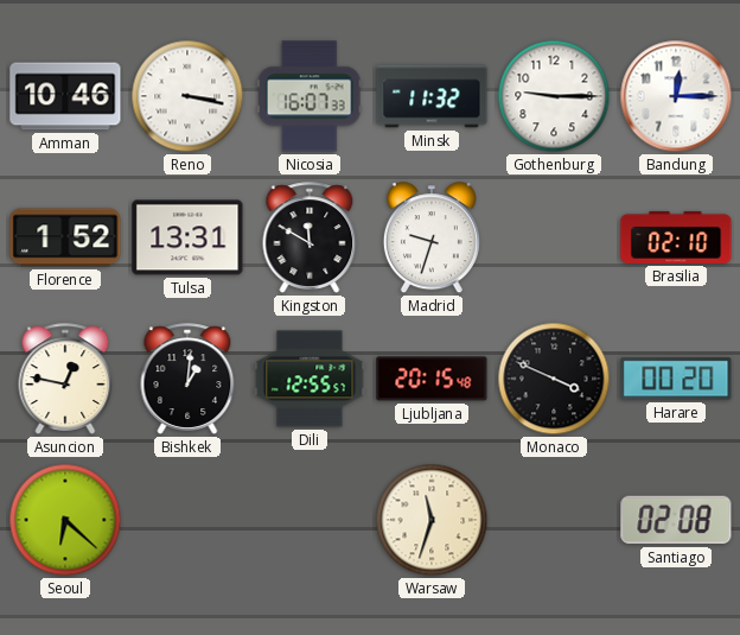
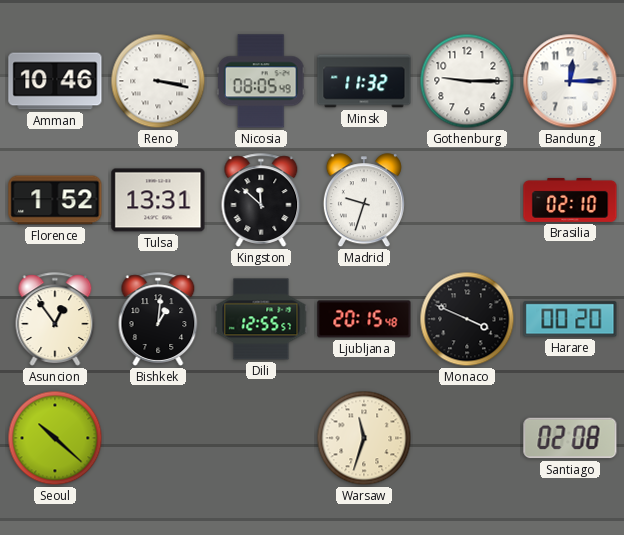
Nicosia: 16:07 -> 08:05
Kingston: 11:50 -> 11:52
Asuncion: 12:47 -> 12:54
Seoul: 6:22 -> 10:22
